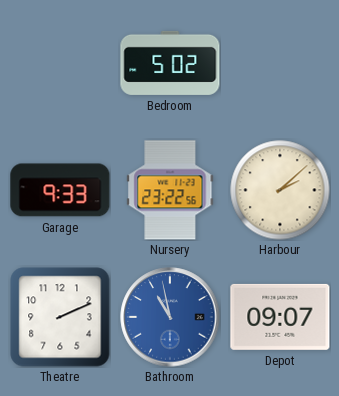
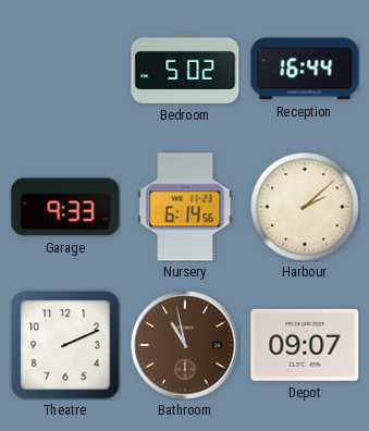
Reception: none -> 16:44
Nursery: 23:22 -> 6:14
Bathroom dial: blue -> brown
